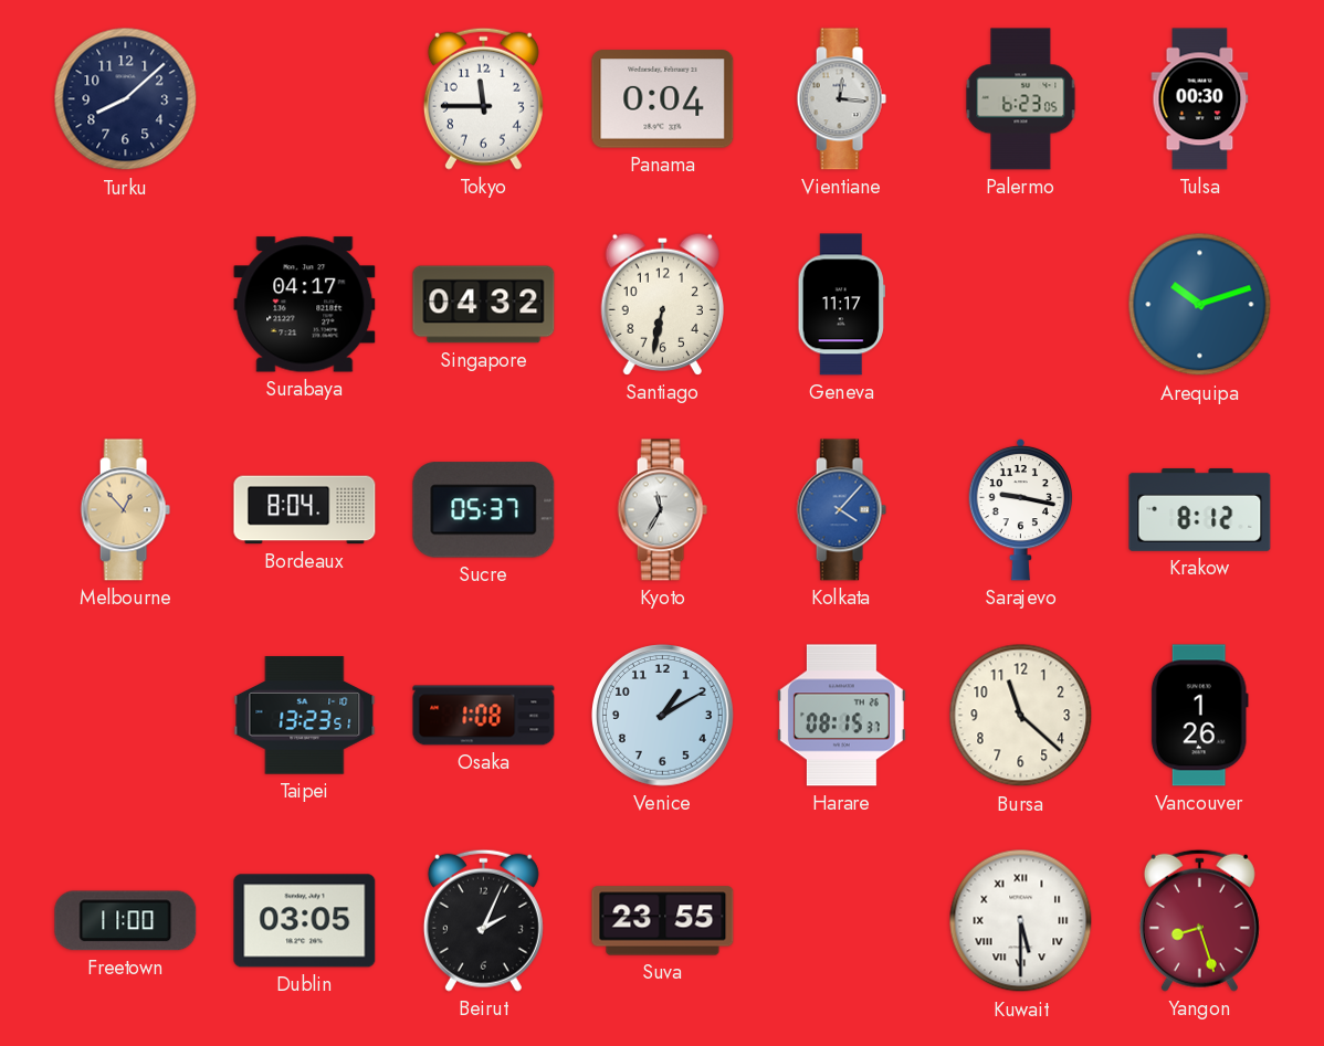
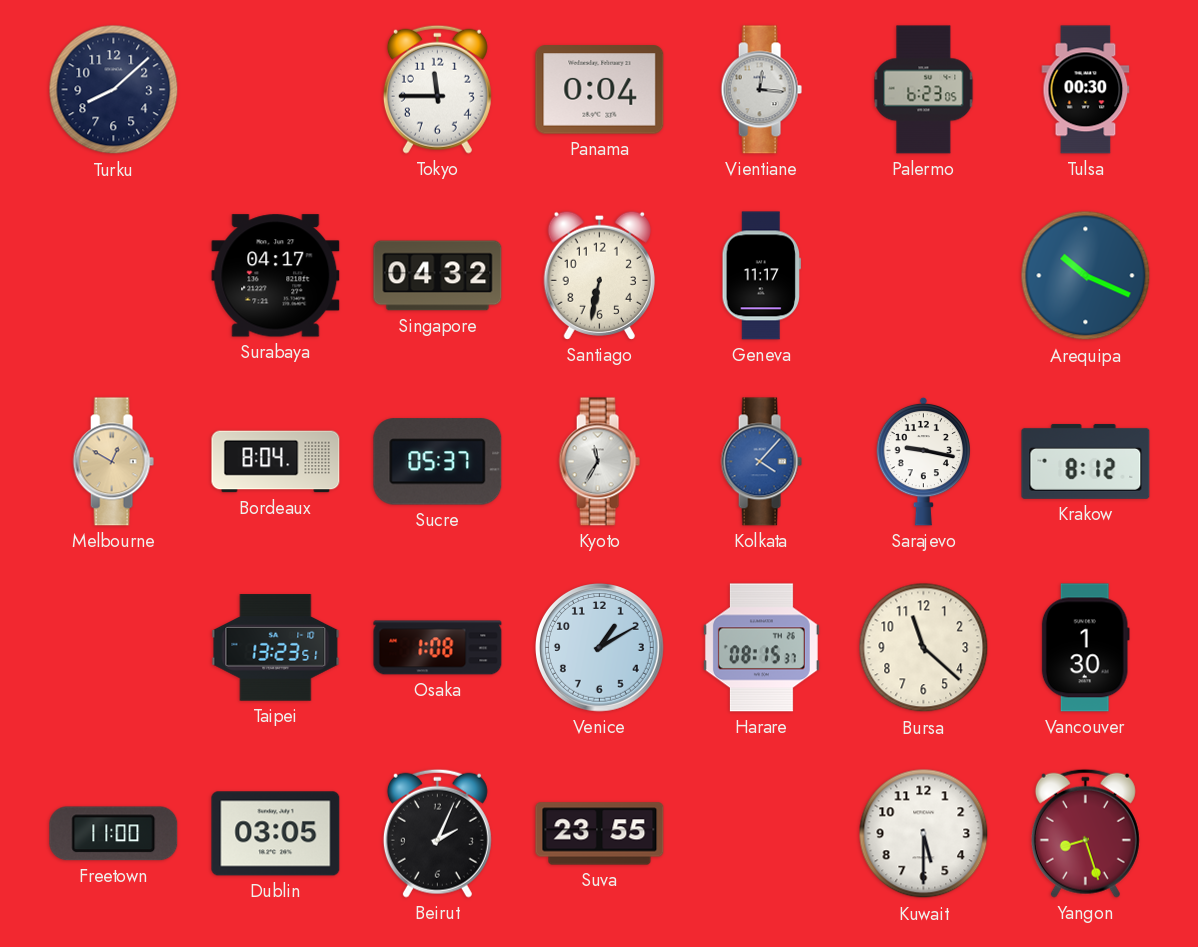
Arequipa: 10:12 -> 10:19
Melbourne: 12:53 -> 12:50
Vancouver: 1:26 -> 1:30
Kuwait numerals: Roman -> Arabic
